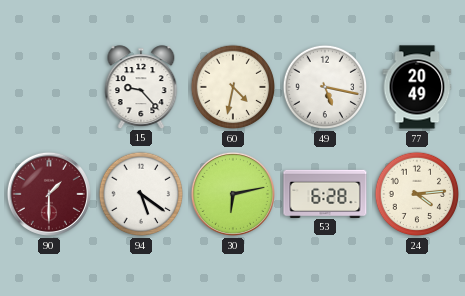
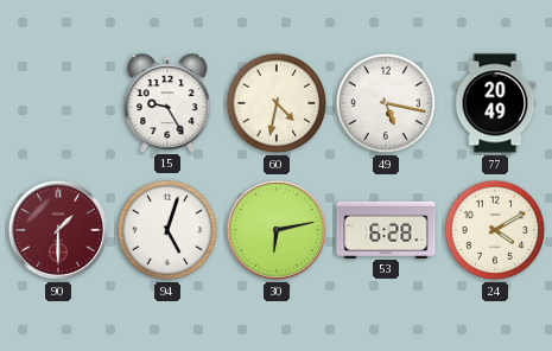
15: 9:23 -> 9:25
94: 5:21 -> 5:03
24: 4:14 -> 4:10
